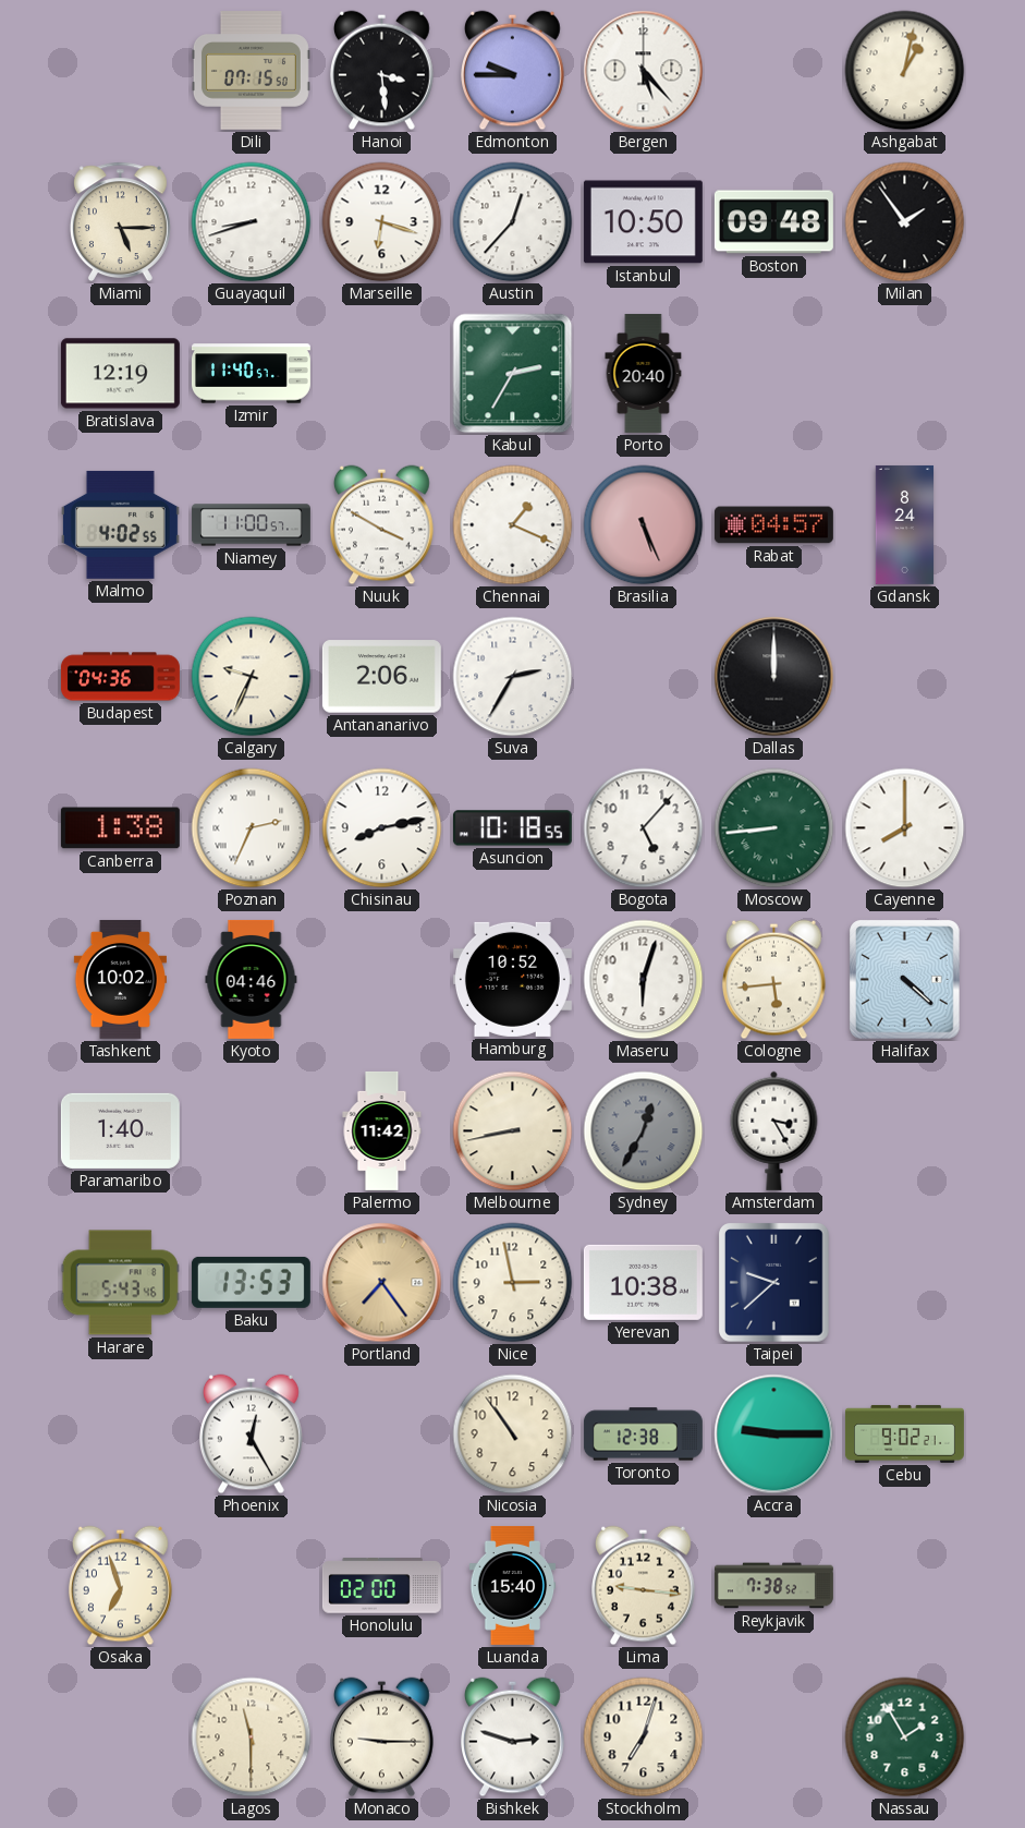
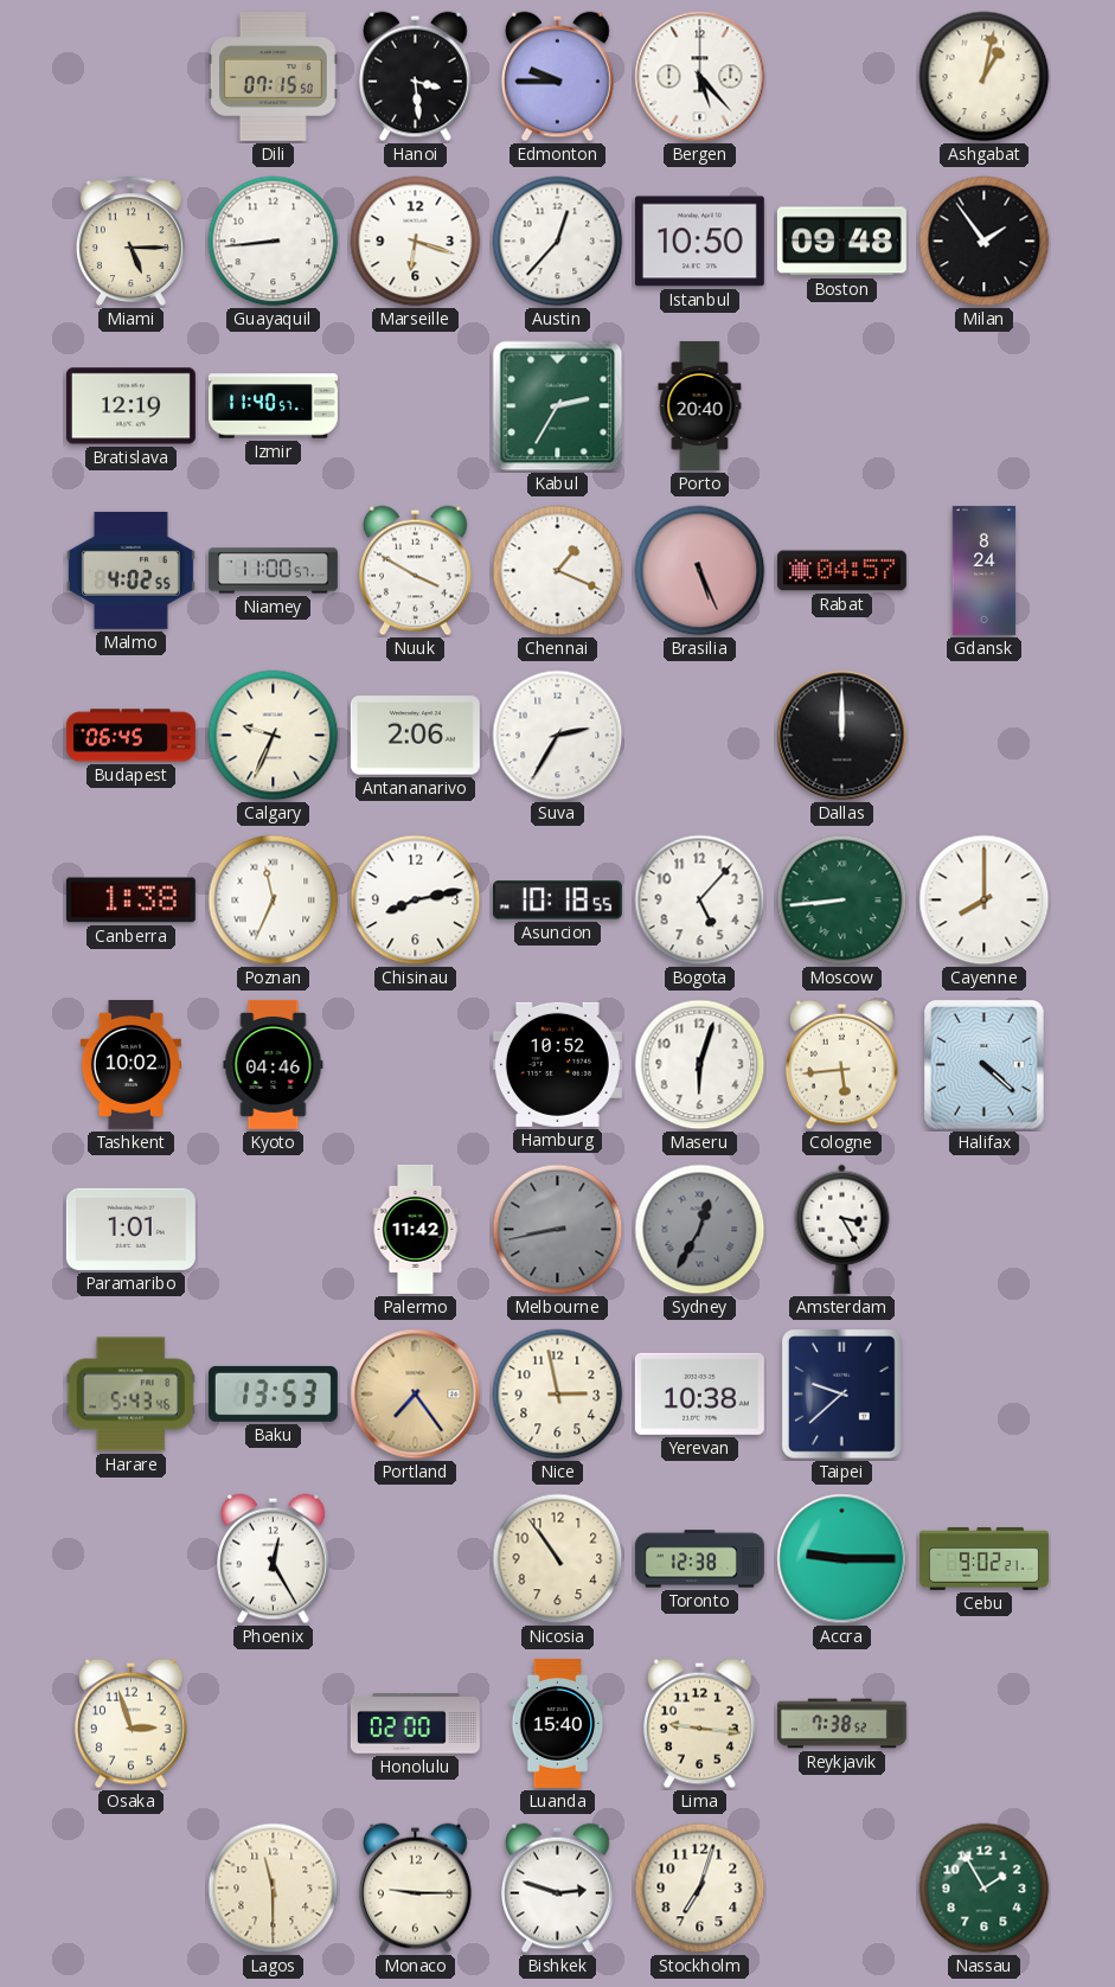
Guayaquil: 8:42 -> 8:44
Budapest: 04:36 -> 06:45
Poznan: 2:34 -> 11:34
Paramaribo: 1:40 -> 1:01
Melbourne dial: cream -> grey
Osaka: 6:57 -> 2:57
